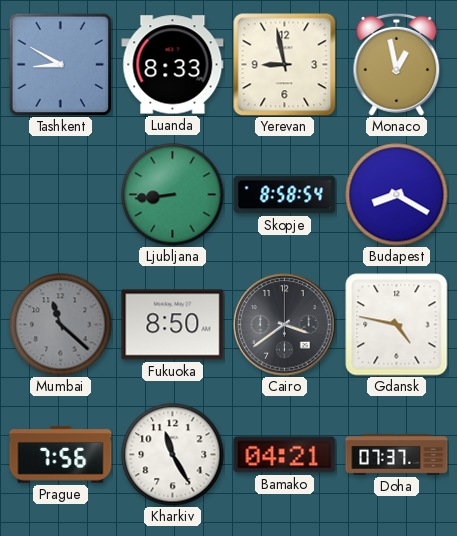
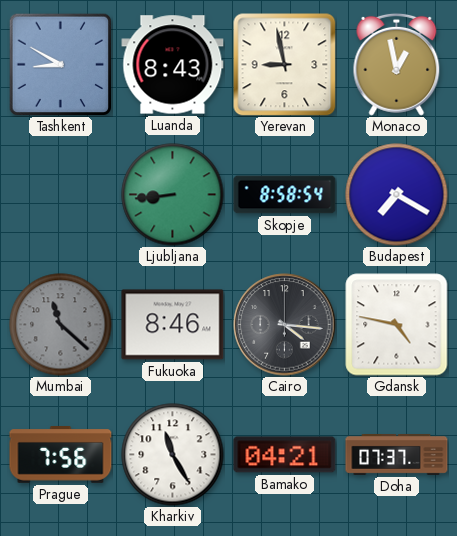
Luanda: 8:33 -> 8:43
Budapest: 8:20 -> 7:20
Fukuoka: 8:50 -> 8:46
Cairo: 3:39 -> 4:16
